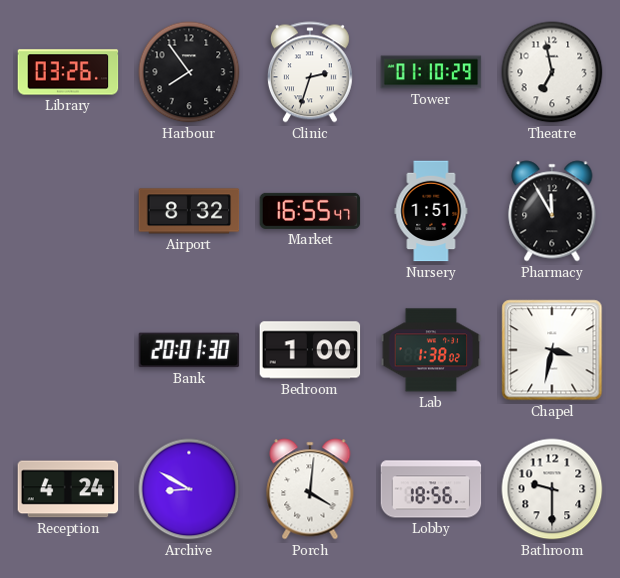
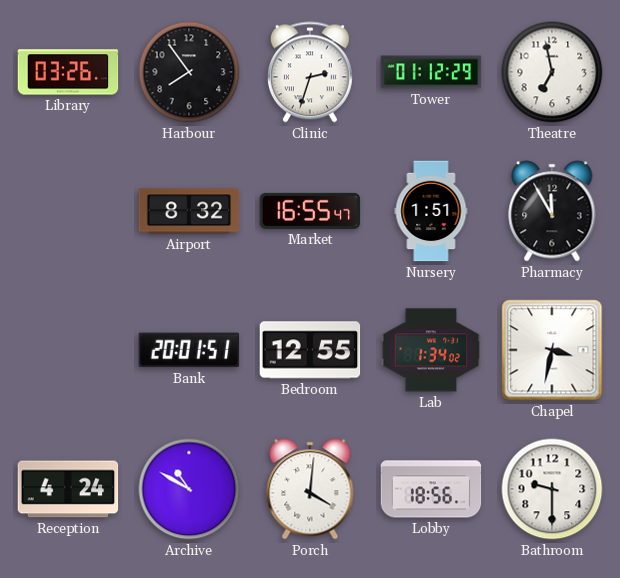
Tower: 01:10 -> 01:12
Bank: 20:01:30 -> 20:01:51
Bedroom: 1:00 -> 12:55
Lab: 1:38 -> 1:34
Archive: 8:50 -> 10:50
